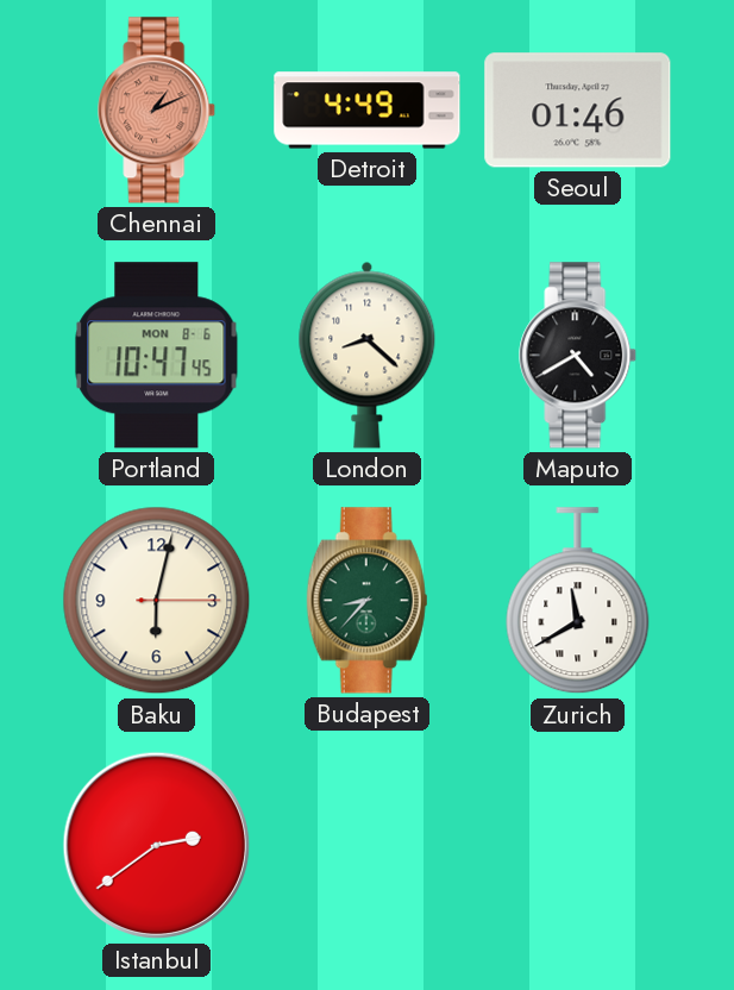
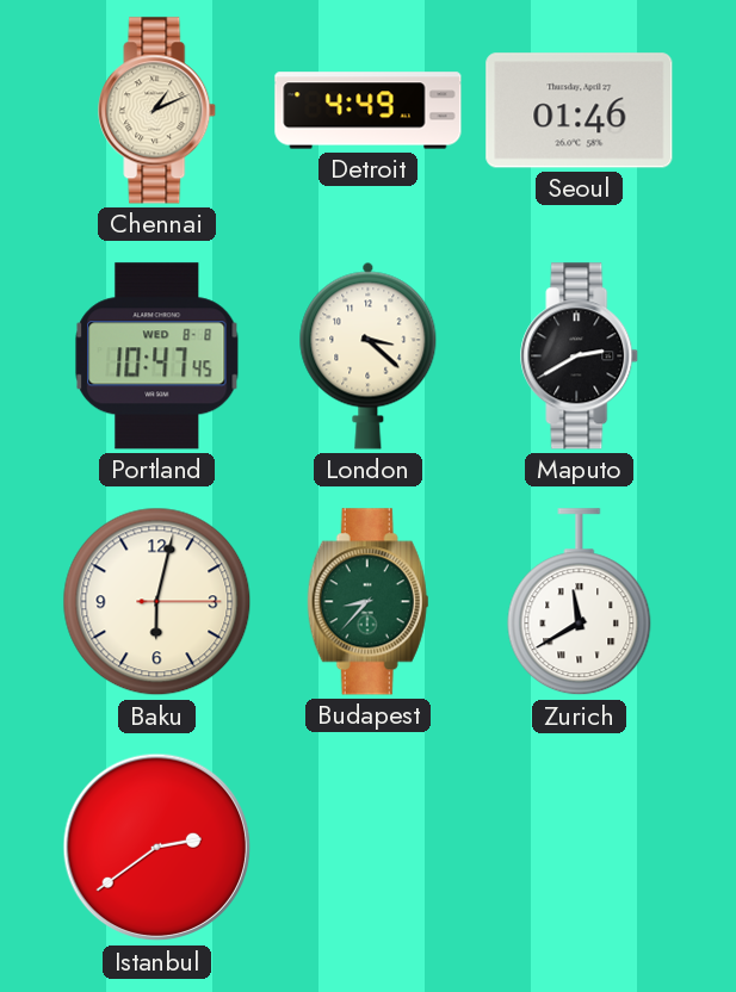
Chennai dial: salmon -> cream
Portland date: MON 8-6 -> WED 8-8
London: 8:22 -> 3:22
Maputo: 4:40 -> 2:40
